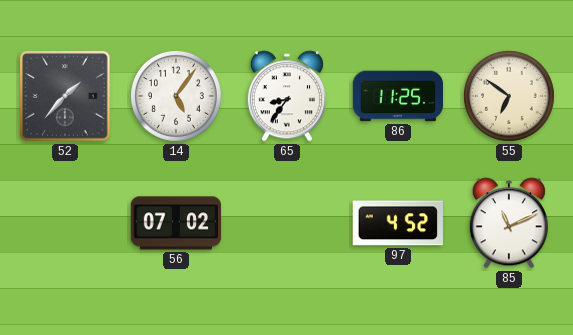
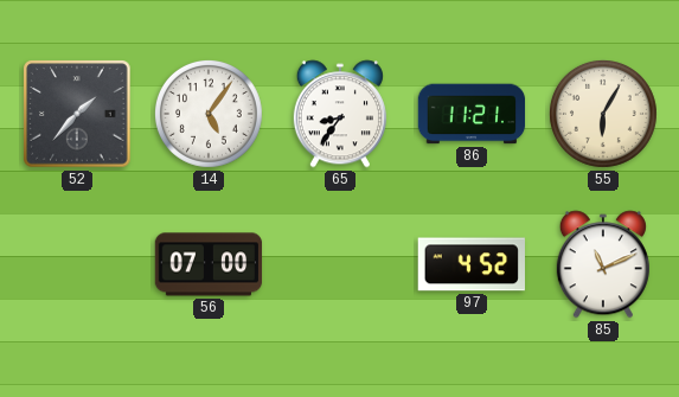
86: 11:25 -> 11:21
55: 6:51 -> 6:05
56: 07:02 -> 07:00
